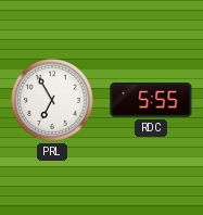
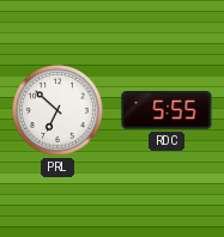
PRL: 6:55 -> 6:52
